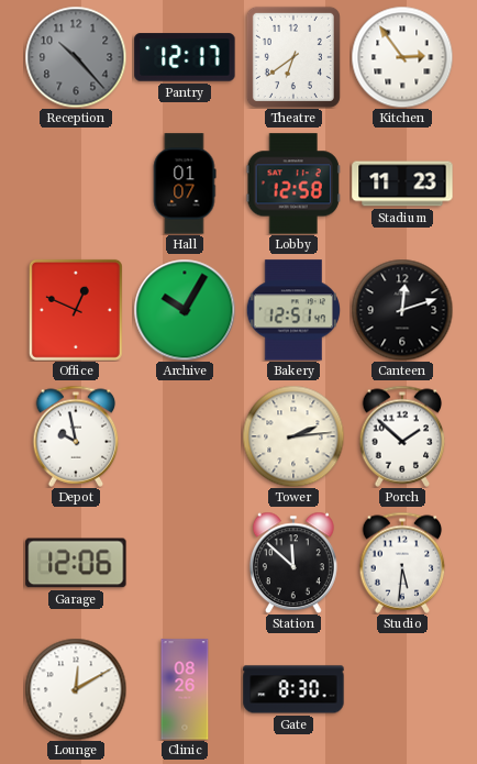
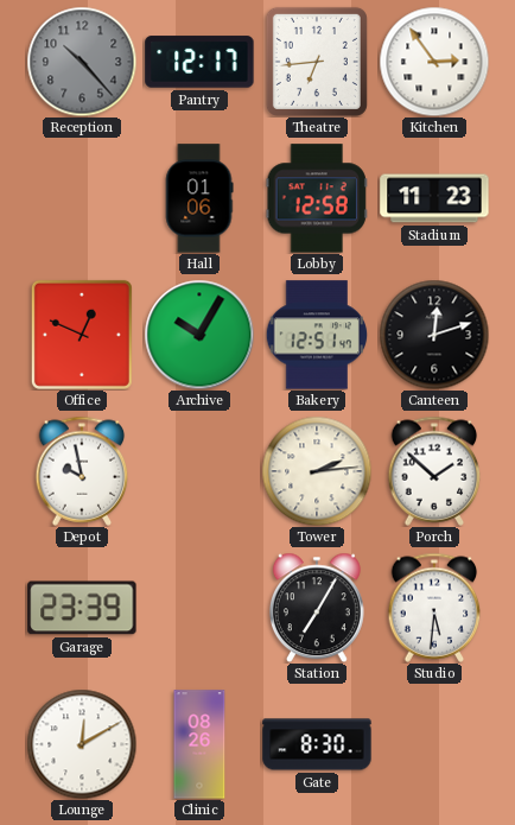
Theatre: 6:39 -> 6:44
Hall: 01:07 -> 01:06
Garage: 12:06 -> 23:39
Station: 11:52 -> 7:05
